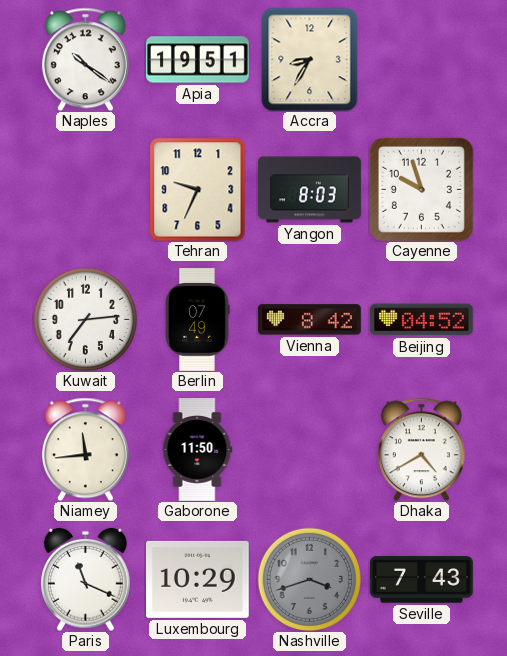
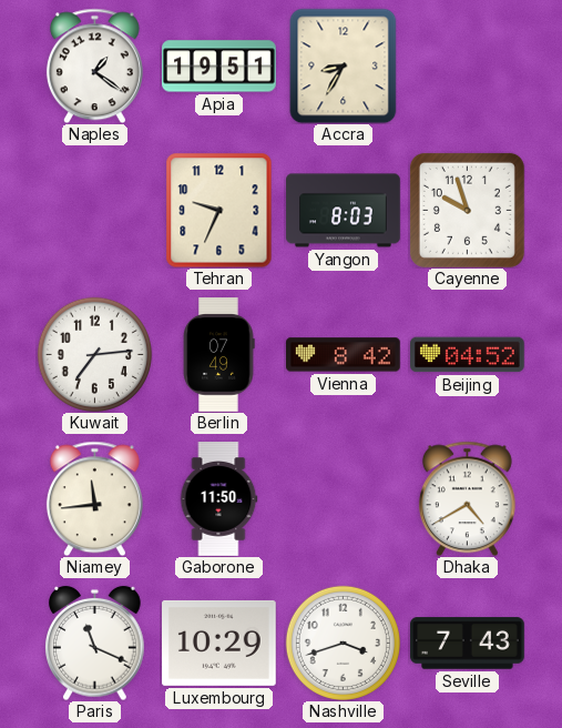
Naples: 10:21 -> 1:21
Nashville dial: grey -> white
